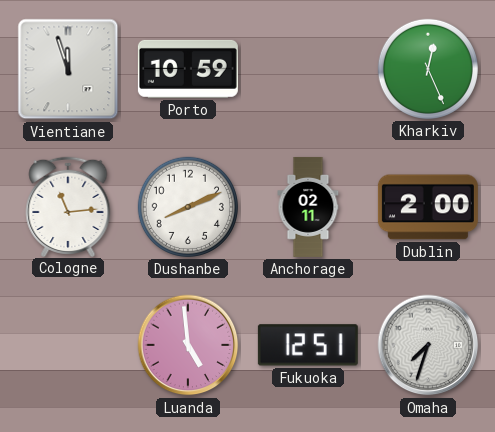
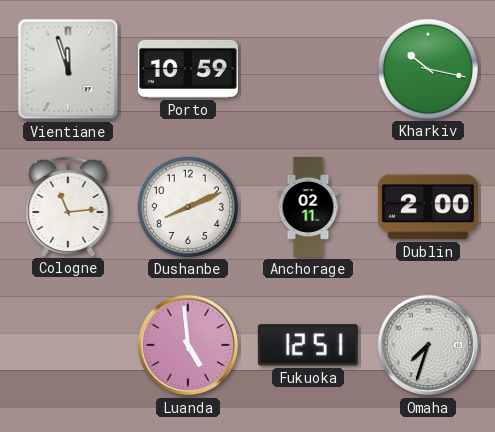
Kharkiv: 12:26 -> 10:17
